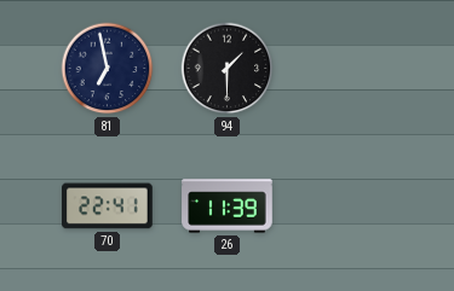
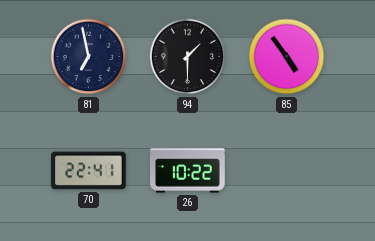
85: none -> 4:54
26: 11:39 -> 10:22
